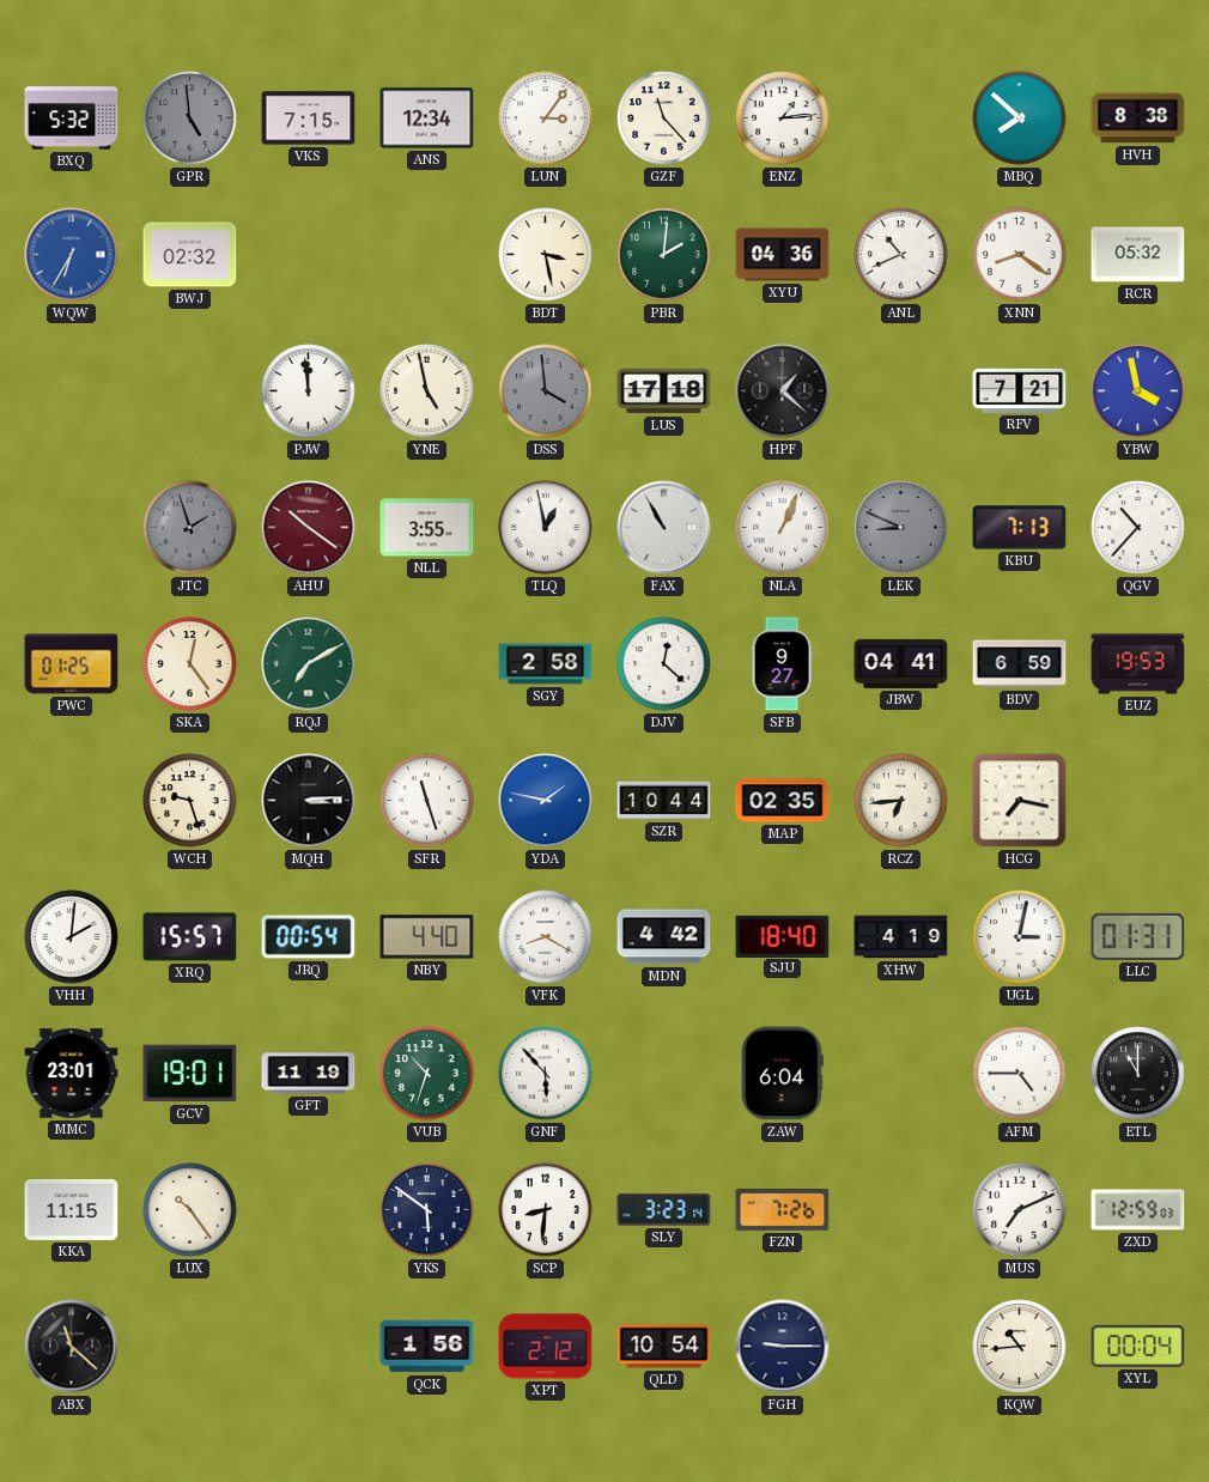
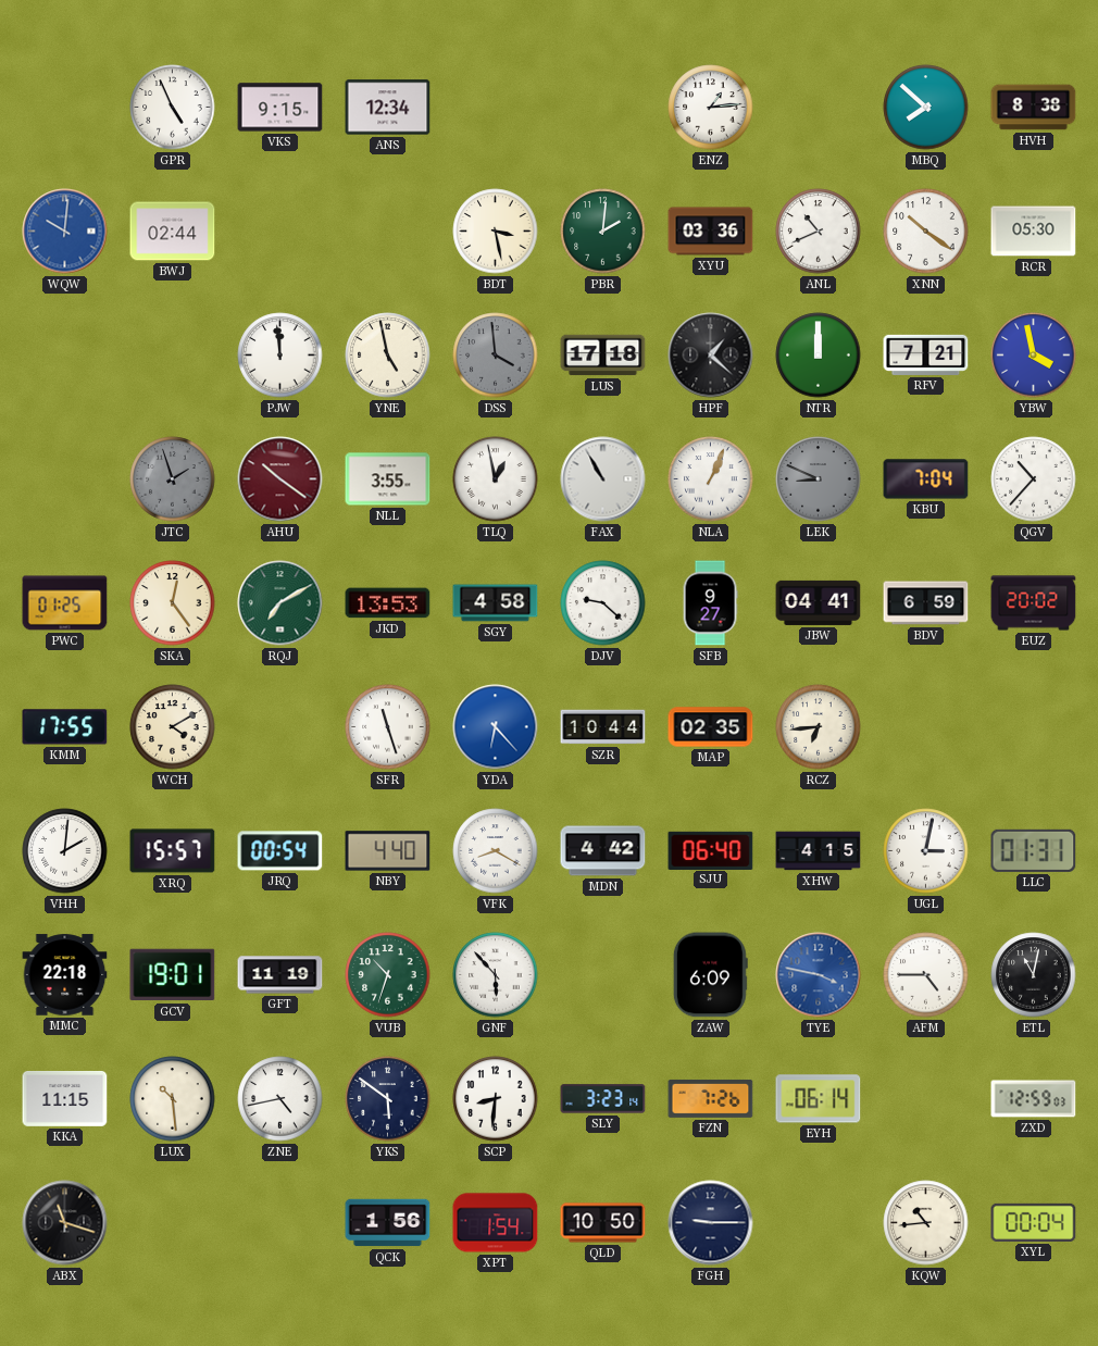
BXQ: 5:32 -> none
GPR: 4:59 -> 4:56
GPR dial: grey -> white
VKS: 7:15 -> 9:15
LUN: 3:06 -> none
GZF: 11:23 -> none
WQW: 6:35 -> 10:01
BWJ: 02:32 -> 02:44
XYU: 04:36 -> 03:36
XNN: 8:21 -> 10:21
RCR: 05:32 -> 05:30
NTR: none -> 12:00
KBU: 7:13 -> 7:04
JKD: none -> 13:53
SGY: 2:58 -> 4:58
DJV: 12:22 -> 9:22
EUZ: 19:53 -> 20:02
KMM: none -> 17:55
WCH: 9:27 -> 4:10
MQH: 3:14 -> none
YDA: 1:47 -> 6:23
HCG: 7:17 -> none
SJU: 18:40 -> 06:40
XHW: 4:19 -> 4:15
MMC: 23:01 -> 22:18
ZAW: 6:04 -> 6:09
TYE: none -> 3:47
ETL: 11:00 -> 11:02
LUX: 10:24 -> 10:29
ZNE: none -> 4:43
EYH: none -> 06:14
MUS: 7:11 -> none
ABX: 11:22 -> 11:18
XPT: 2:12 -> 1:54
QLD: 10:54 -> 10:50
